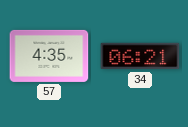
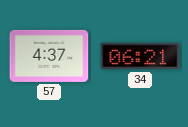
57: 4:35 -> 4:37
